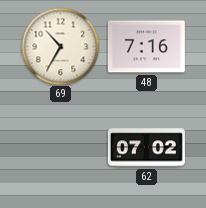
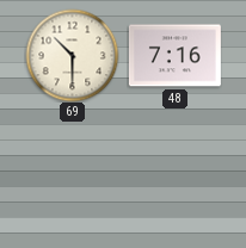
69: 10:35 -> 10:30
62: 07:02 -> none
